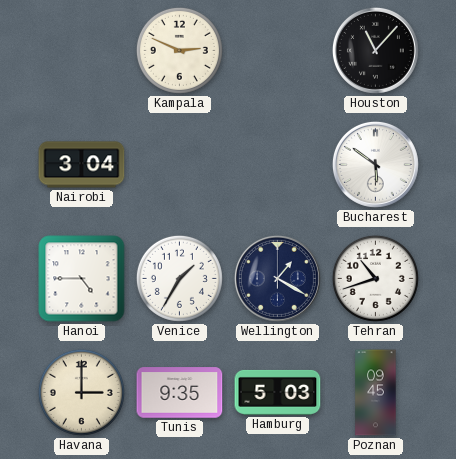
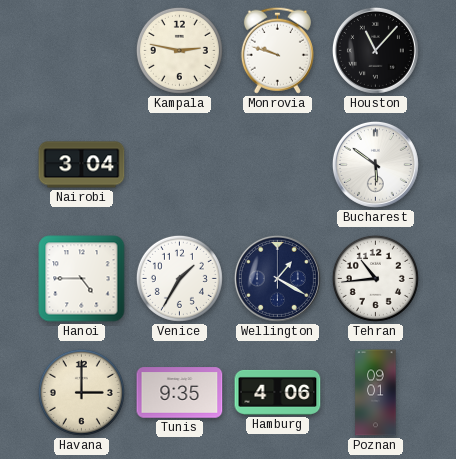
Kampala: 2:49 -> 2:47
Monrovia: none -> 9:48
Tehran: 10:42 -> 10:44
Hamburg: 5:03 -> 4:06
Poznan: 09:45 -> 09:01
